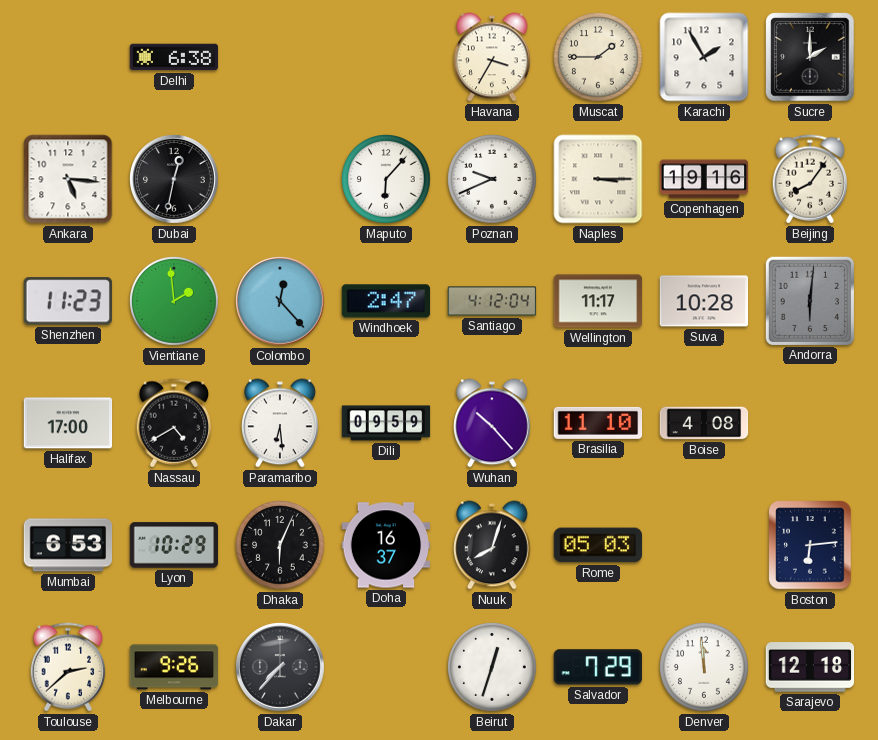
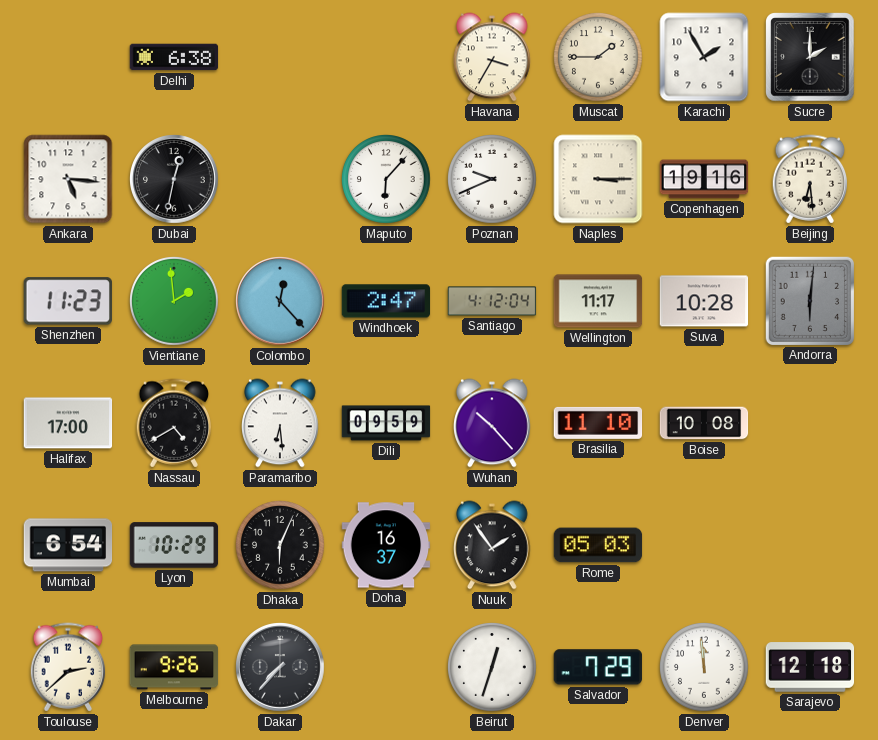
Beijing: 8:06 -> 6:29
Boise: 4:08 -> 10:08
Mumbai: 6:53 -> 6:54
Nuuk: 8:03 -> 1:54
Boston: 6:14 -> none
